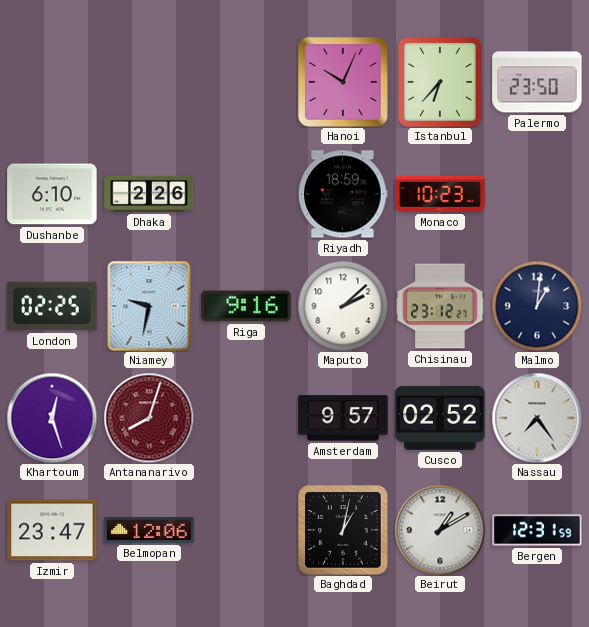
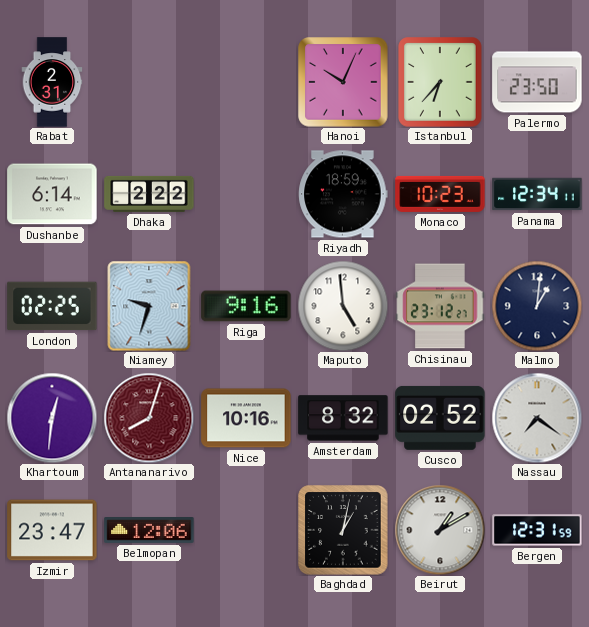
Rabat: none -> 2:31
Dushanbe: 6:10 -> 6:14
Dhaka: 2:26 -> 2:22
Panama: none -> 12:34
Niamey: 9:32 -> 9:33
Maputo: 2:08 -> 4:59
Khartoum: 12:27 -> 12:31
Nice: none -> 10:16
Amsterdam: 9:57 -> 8:32
Nassau: 7:24 -> 7:21
